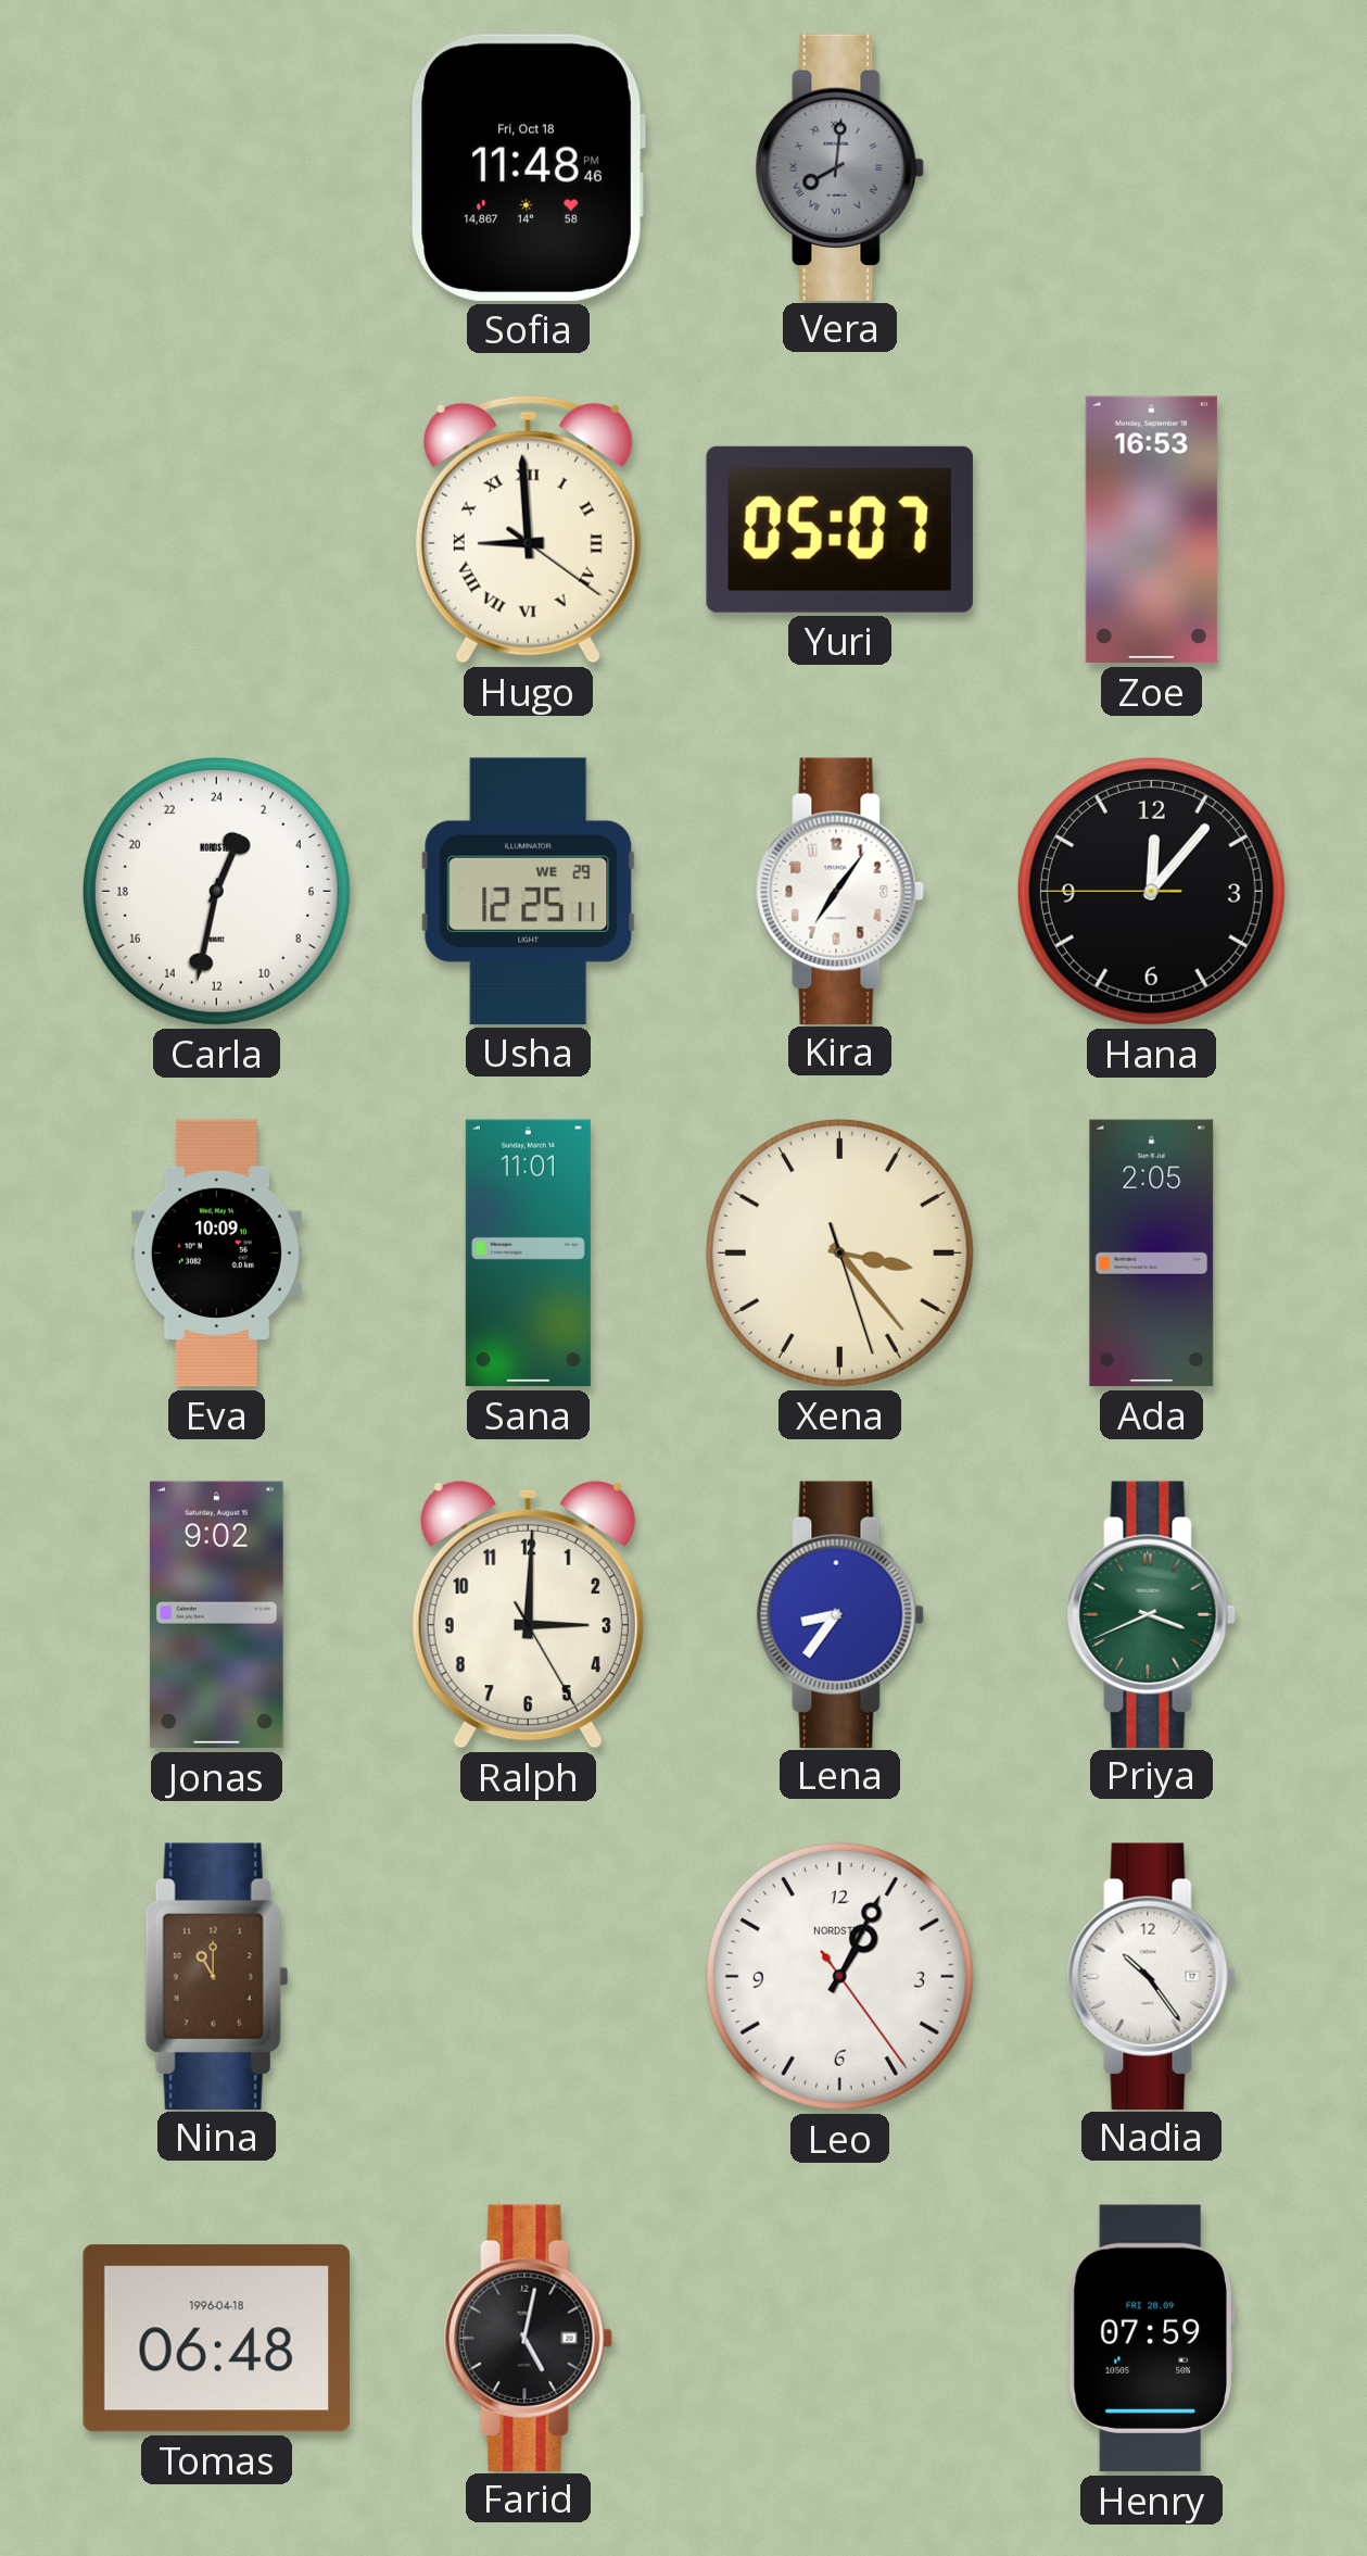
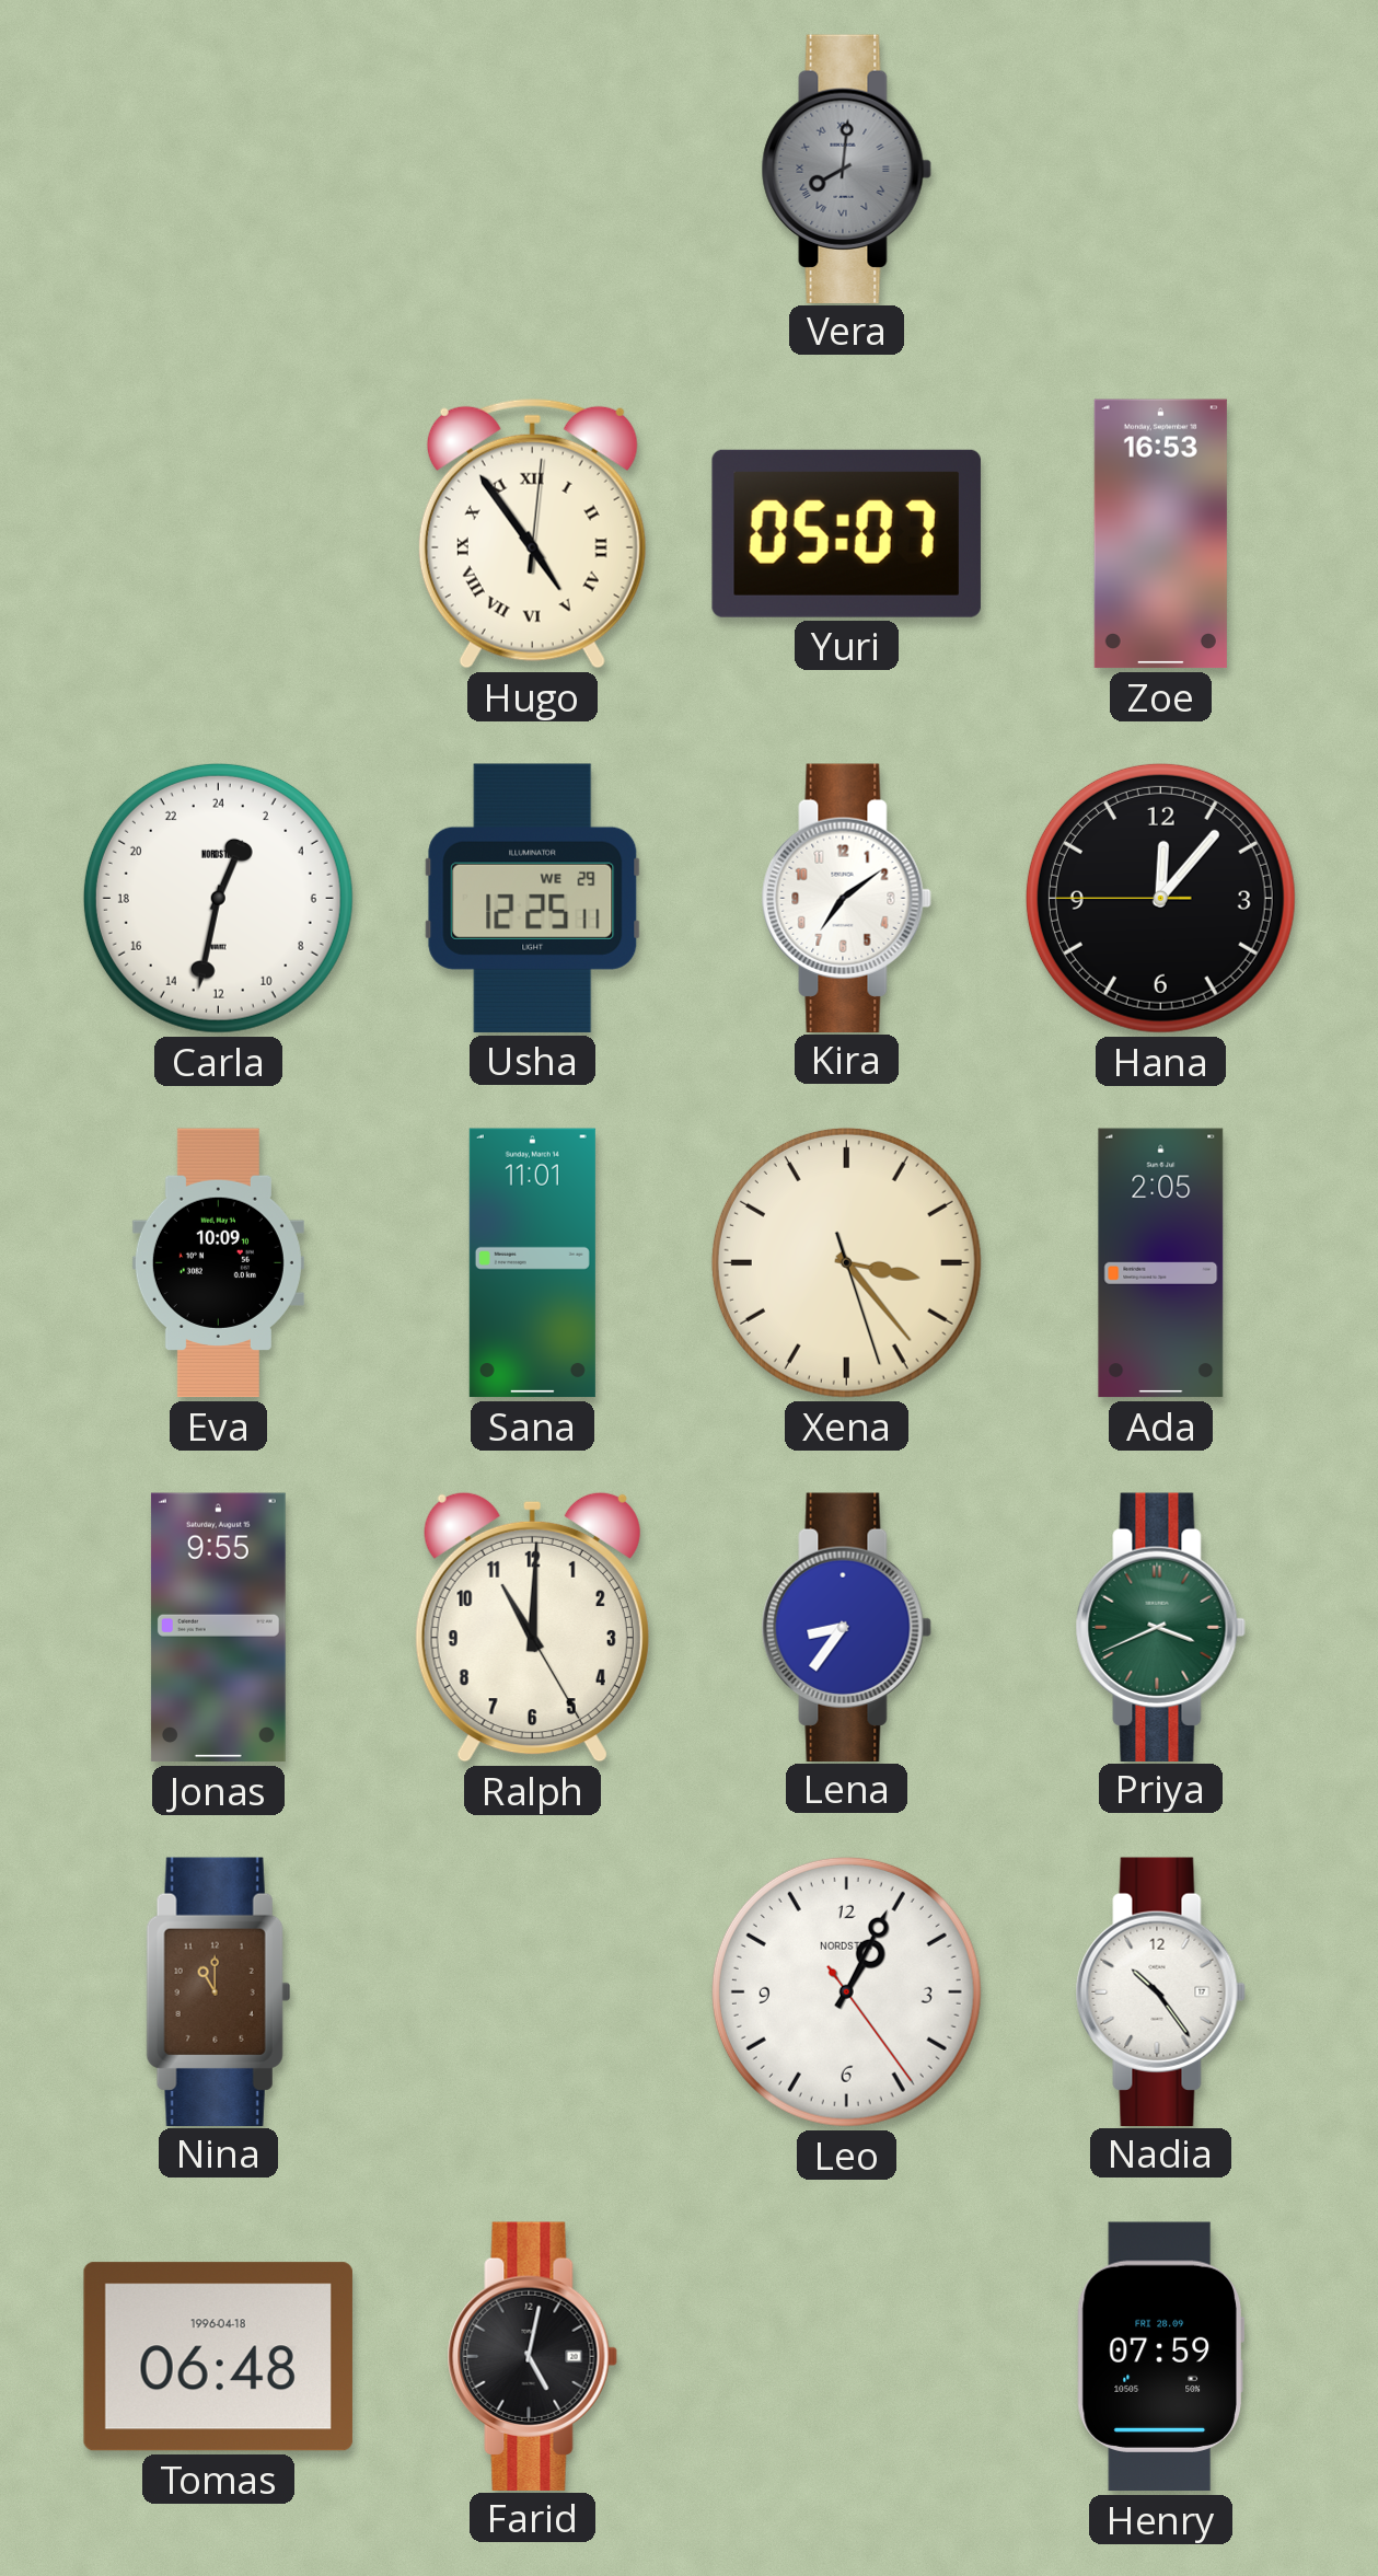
Sofia: 11:48 -> none
Hugo: 8:59 -> 4:54
Kira: 7:06 -> 7:09
Jonas: 9:02 -> 9:55
Ralph: 3:00 -> 11:00
